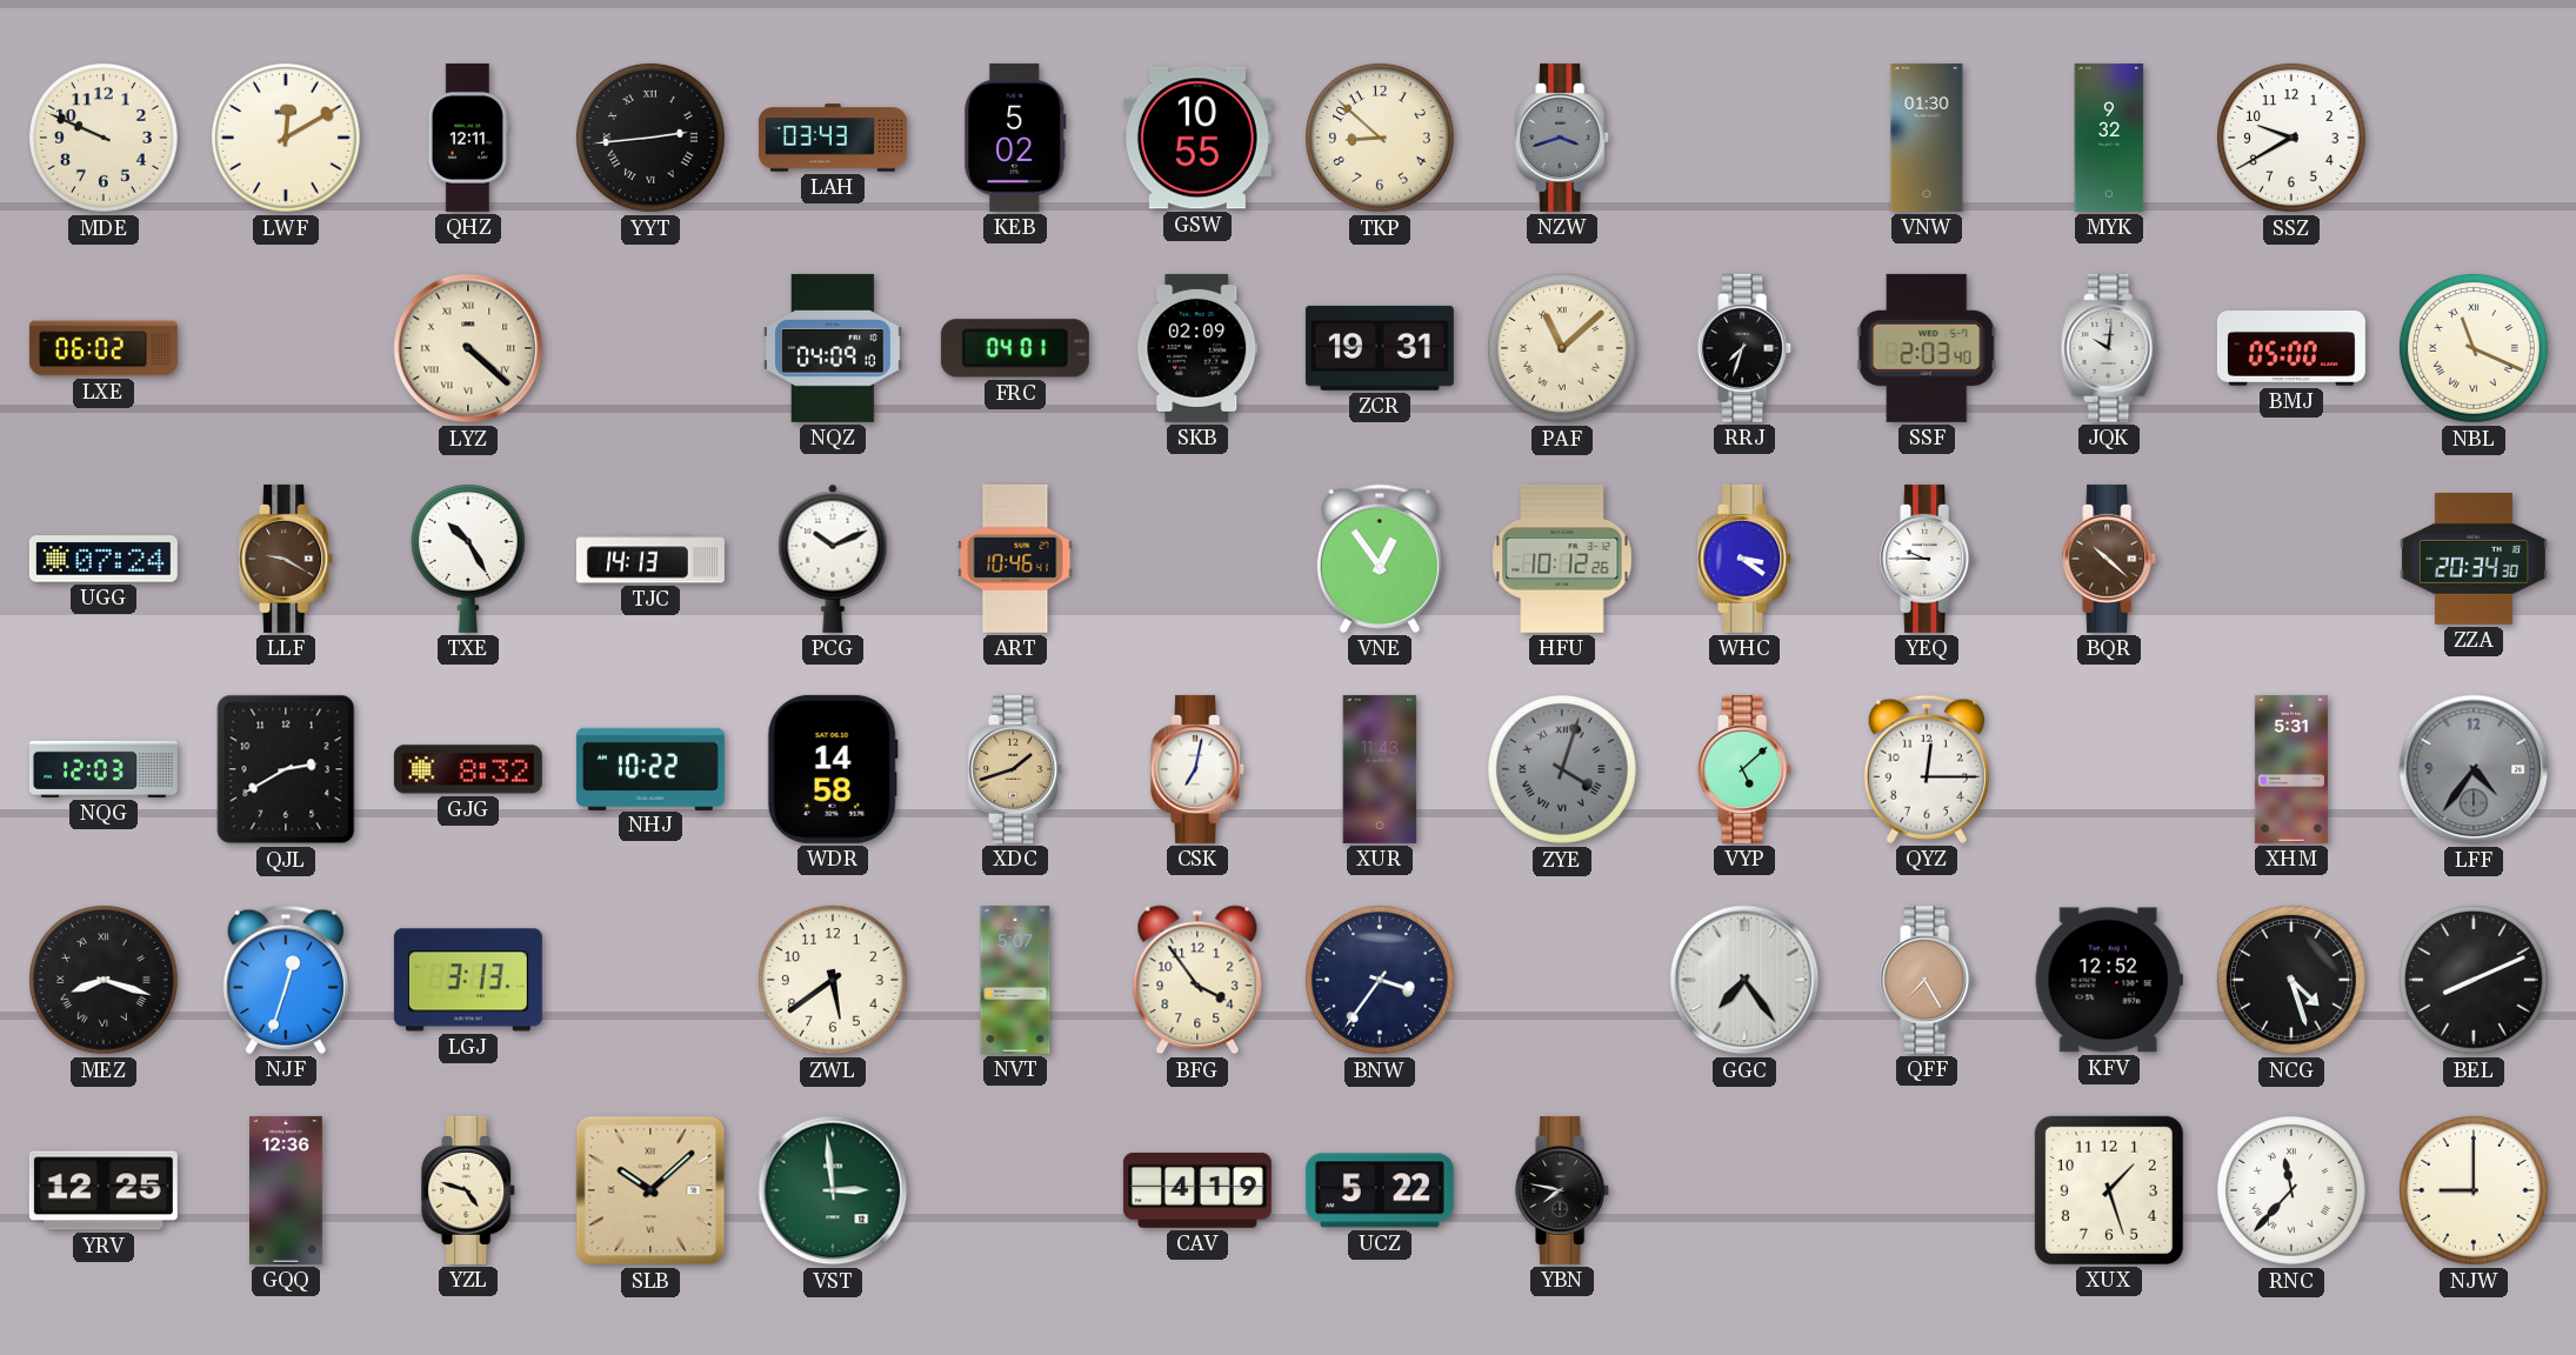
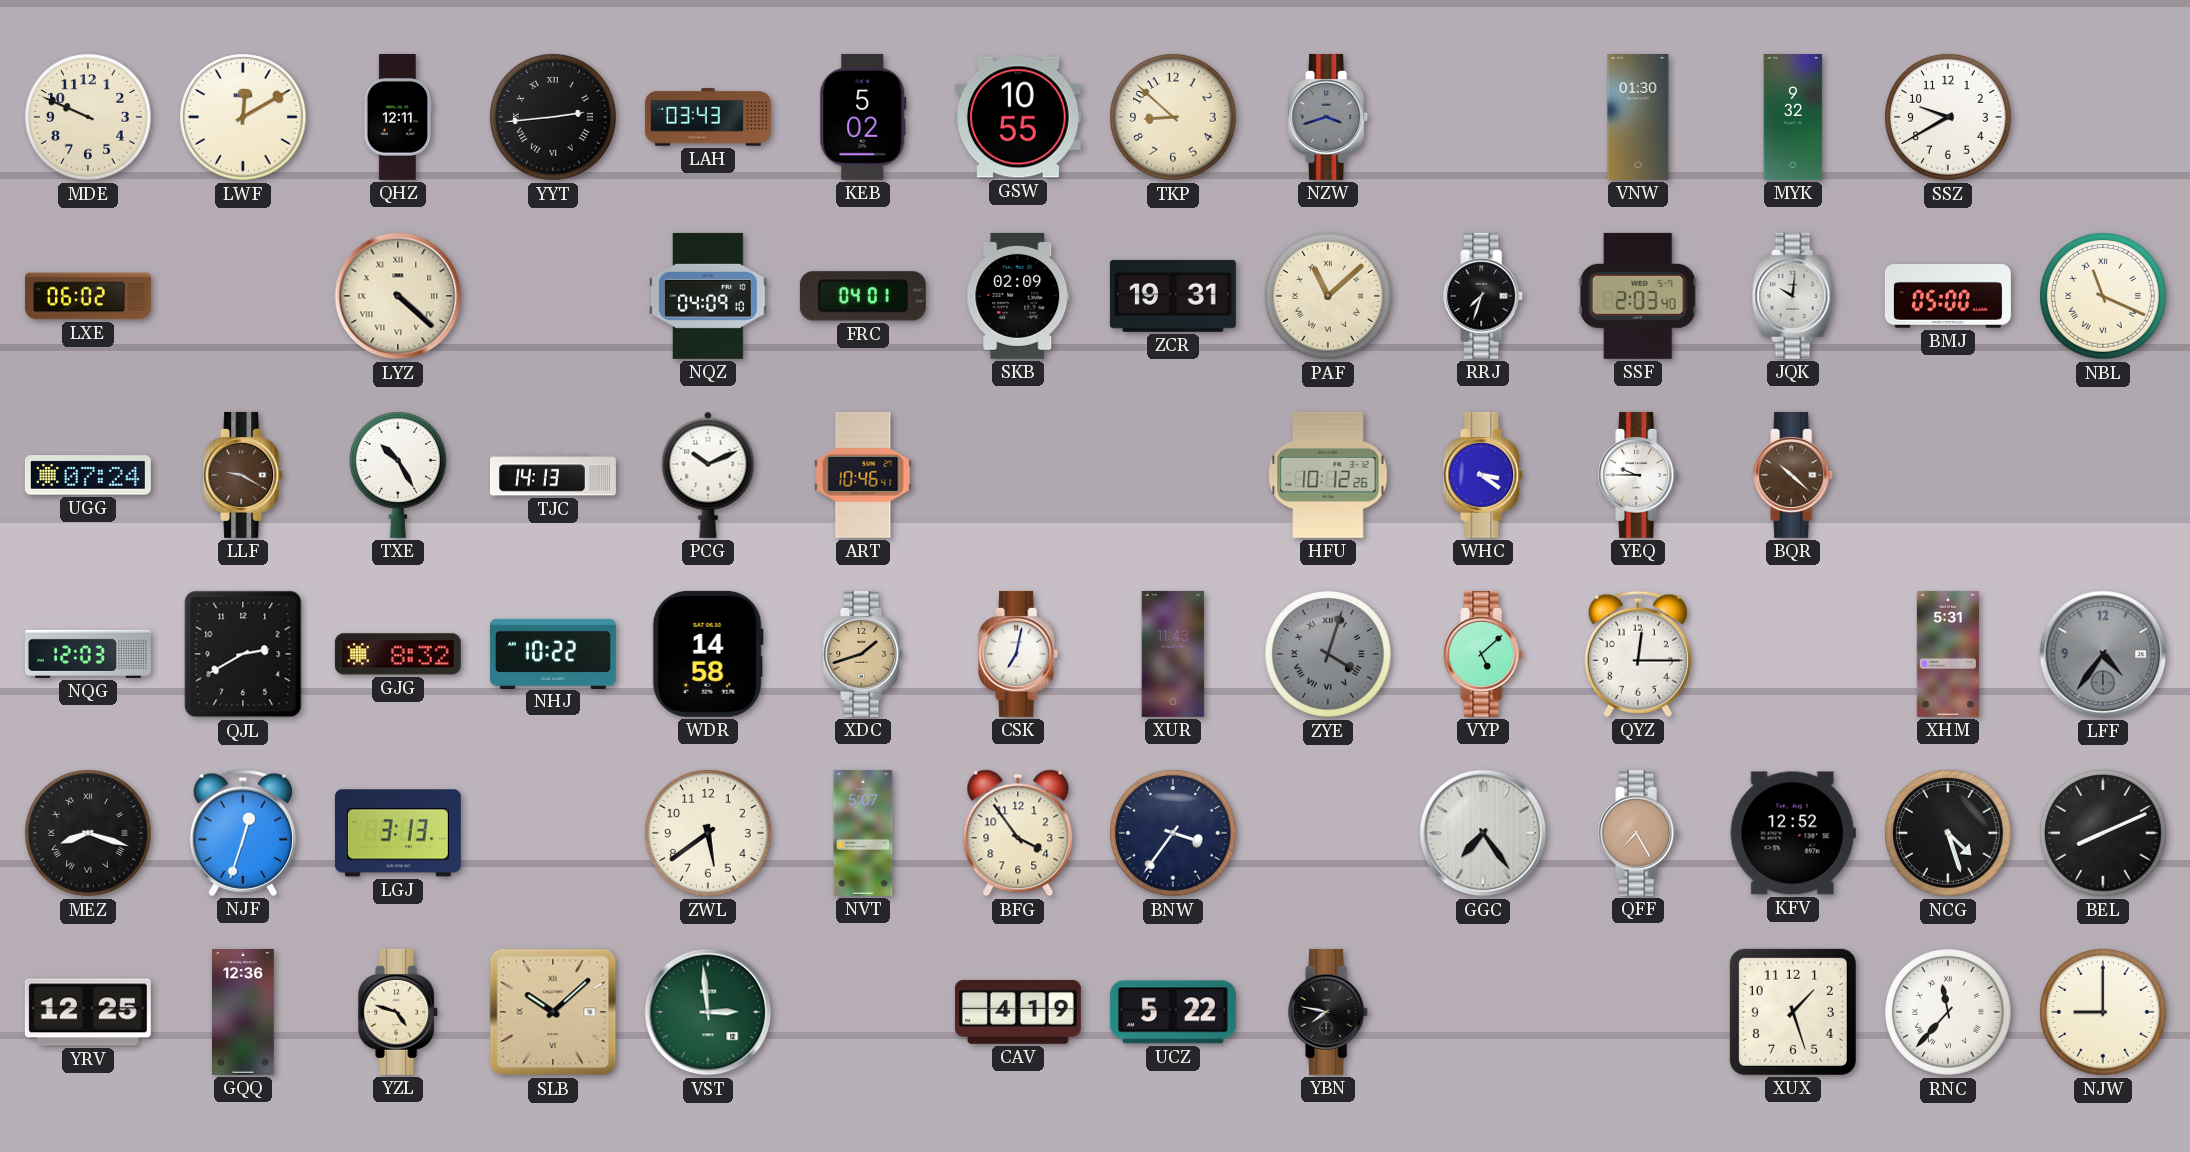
VNE: 12:54 -> none
ZZA: 20:34 -> none
